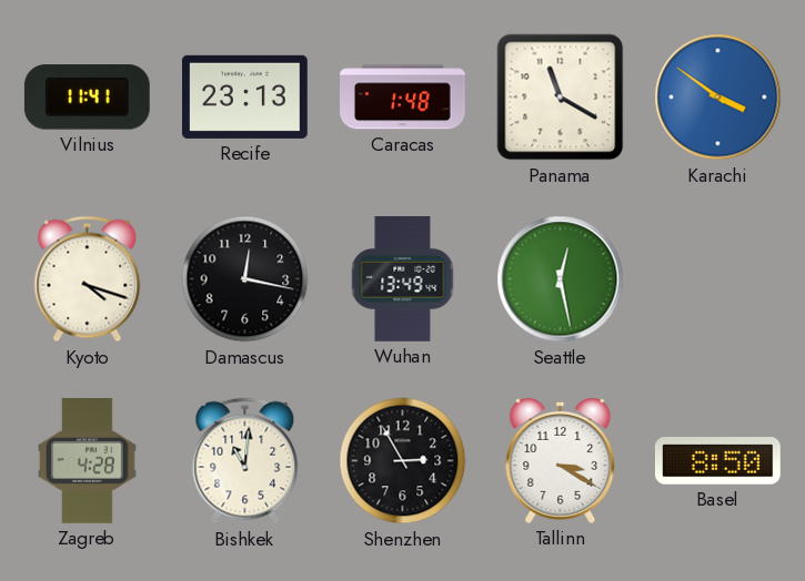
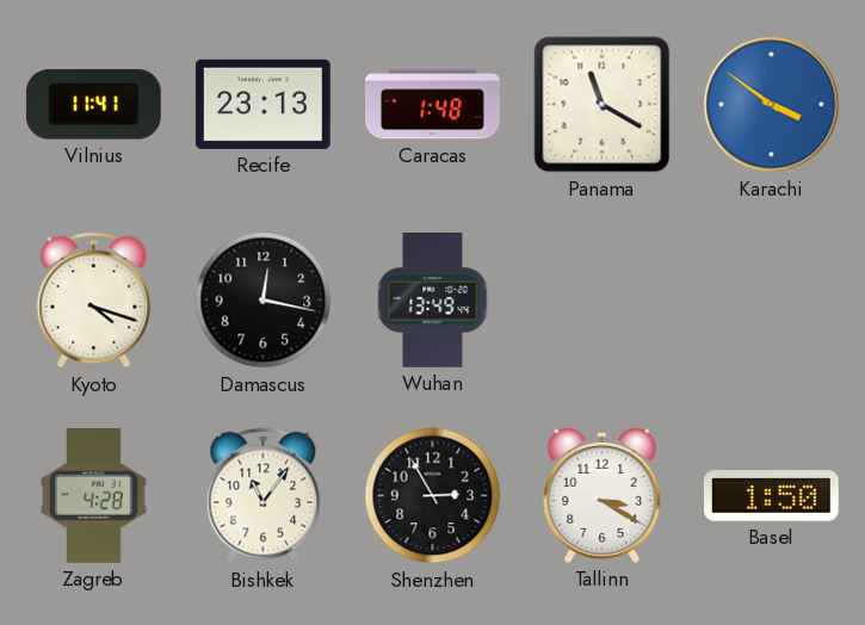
Seattle: 12:28 -> none
Bishkek: 11:01 -> 11:06
Basel: 8:50 -> 1:50
